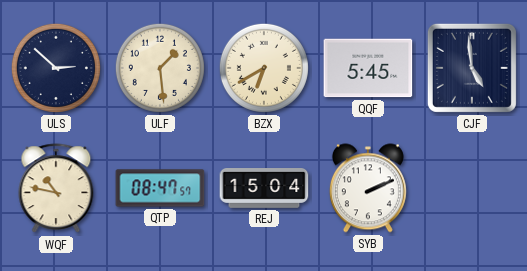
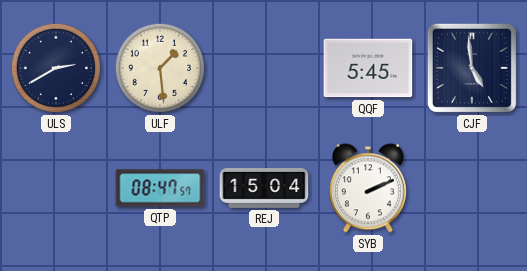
ULS: 2:52 -> 2:40
BZX: 6:40 -> none
WQF: 10:47 -> none
